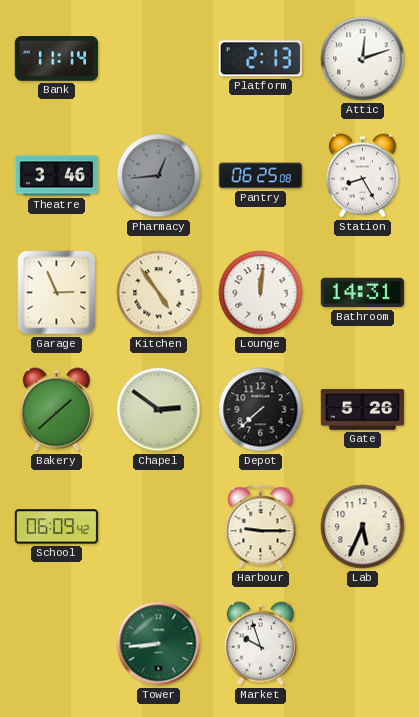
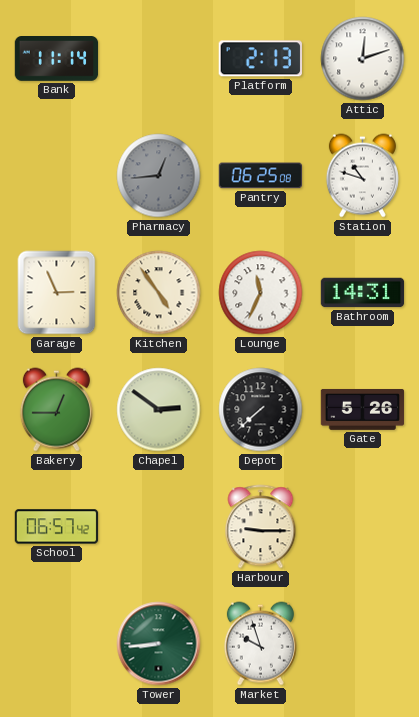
Theatre: 3:46 -> none
Station: 8:25 -> 10:48
Lounge: 12:01 -> 11:34
Bakery: 1:38 -> 12:45
School: 06:09 -> 06:57
Lab: 5:34 -> none
